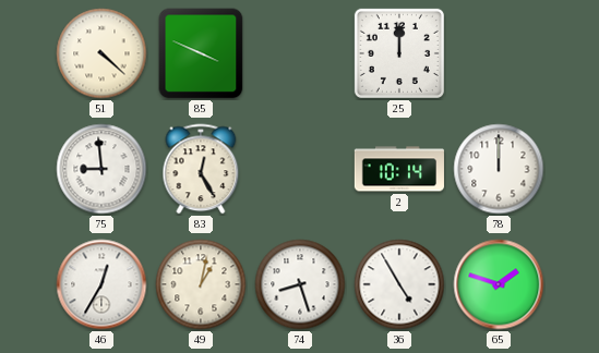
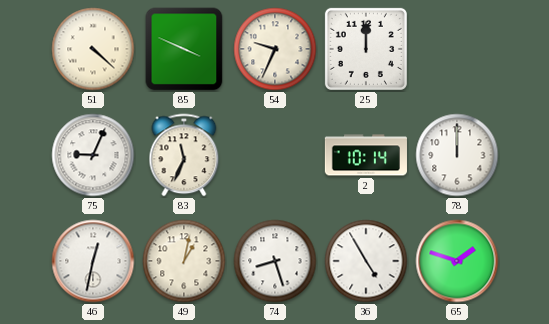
54: none -> 9:34
75: 8:59 -> 9:04
83: 12:25 -> 11:34
46: 12:35 -> 12:32
